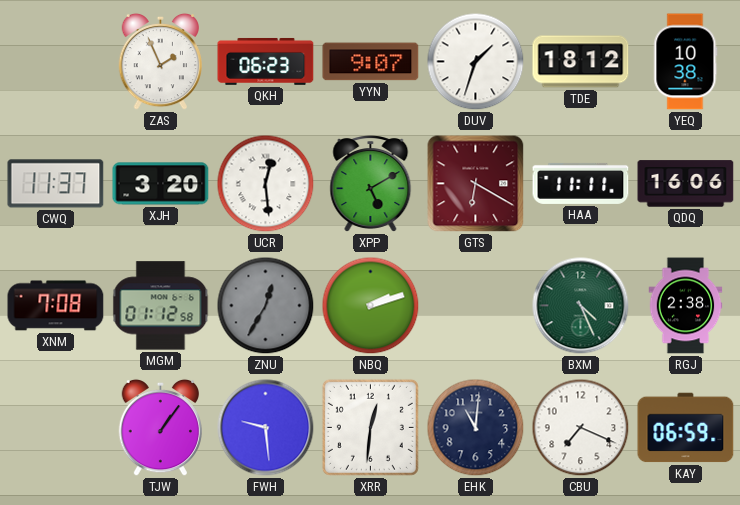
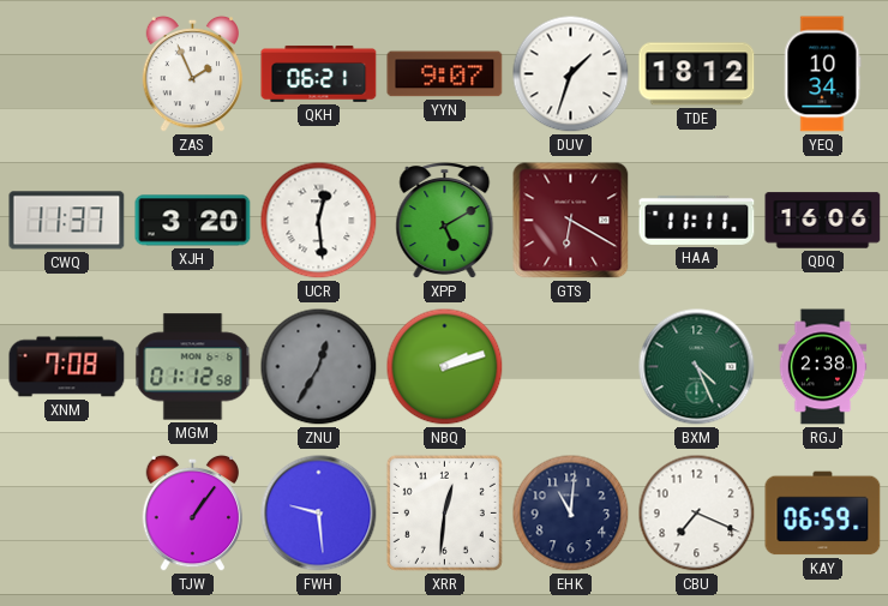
QKH: 06:23 -> 06:21
YEQ: 10:38 -> 10:34
